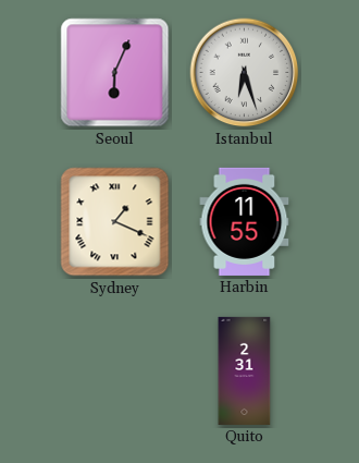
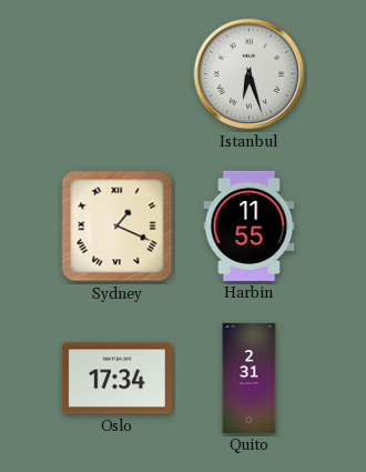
Seoul: 6:04 -> none
Oslo: none -> 17:34
